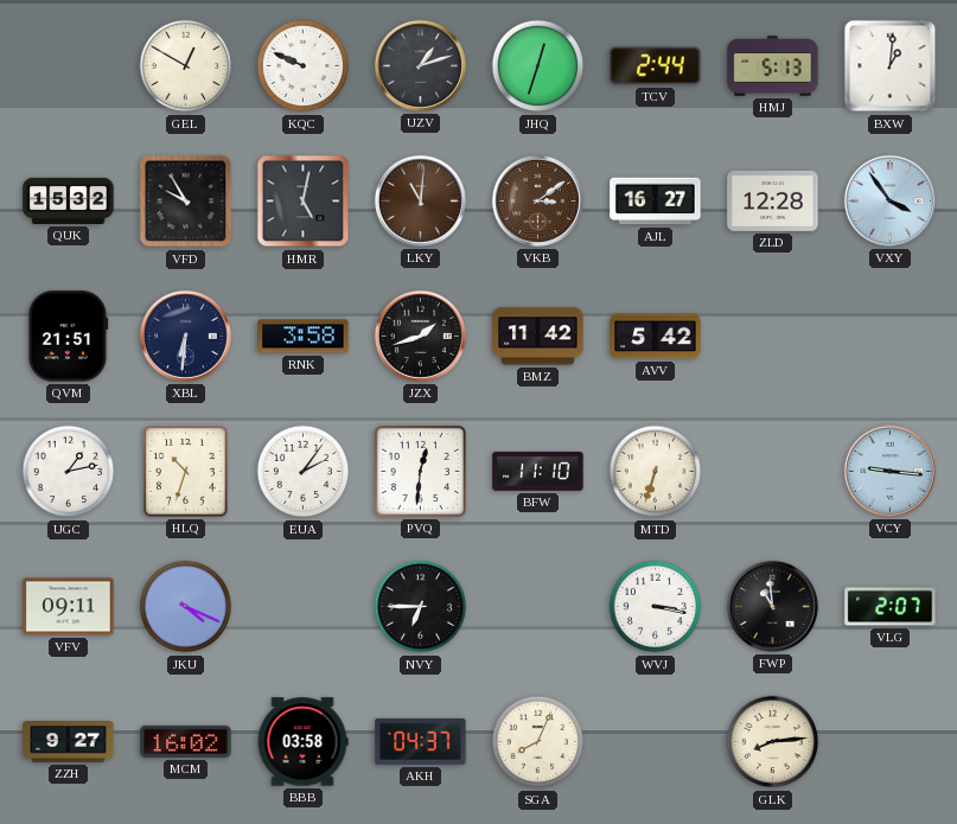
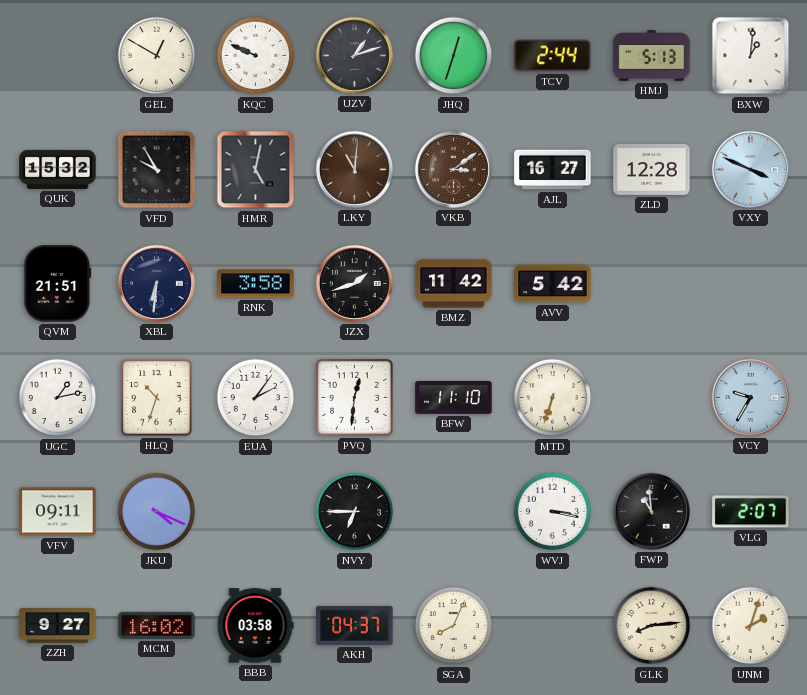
VXY: 3:54 -> 3:49
VCY: 9:16 -> 9:35
UNM: none -> 2:03
